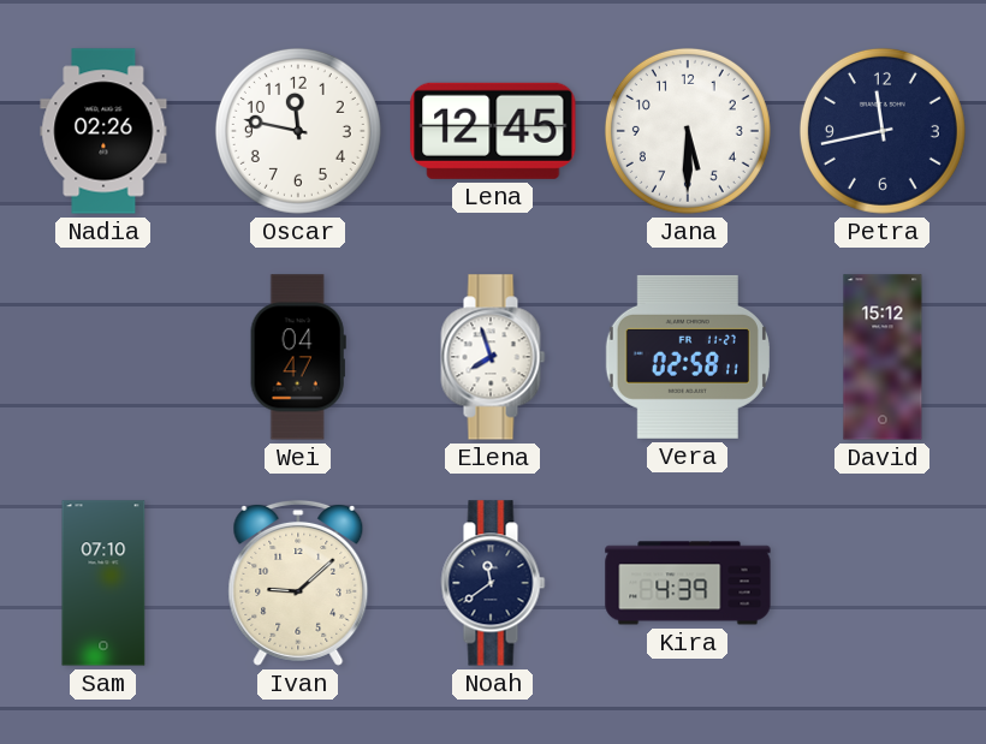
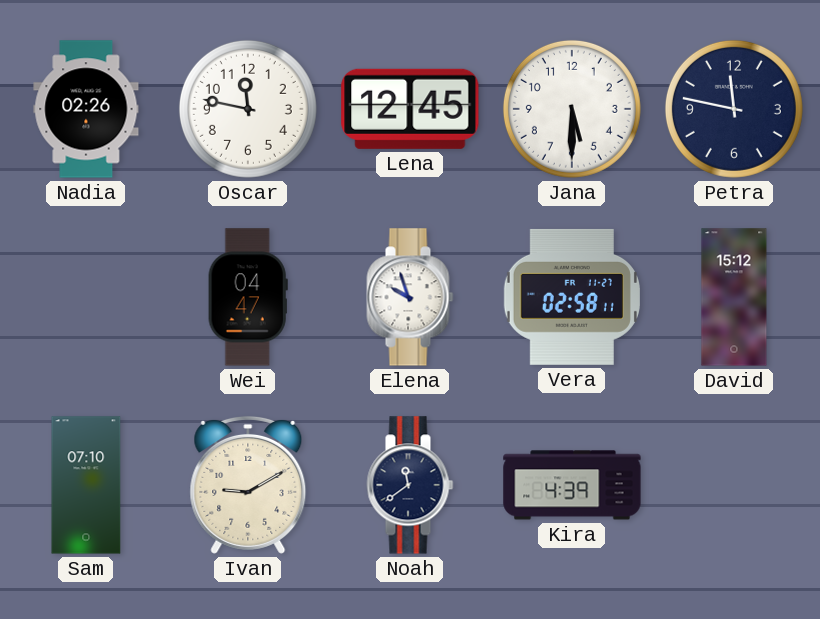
Petra: 11:43 -> 11:47
Elena: 7:57 -> 9:57
Ivan: 9:08 -> 9:10
